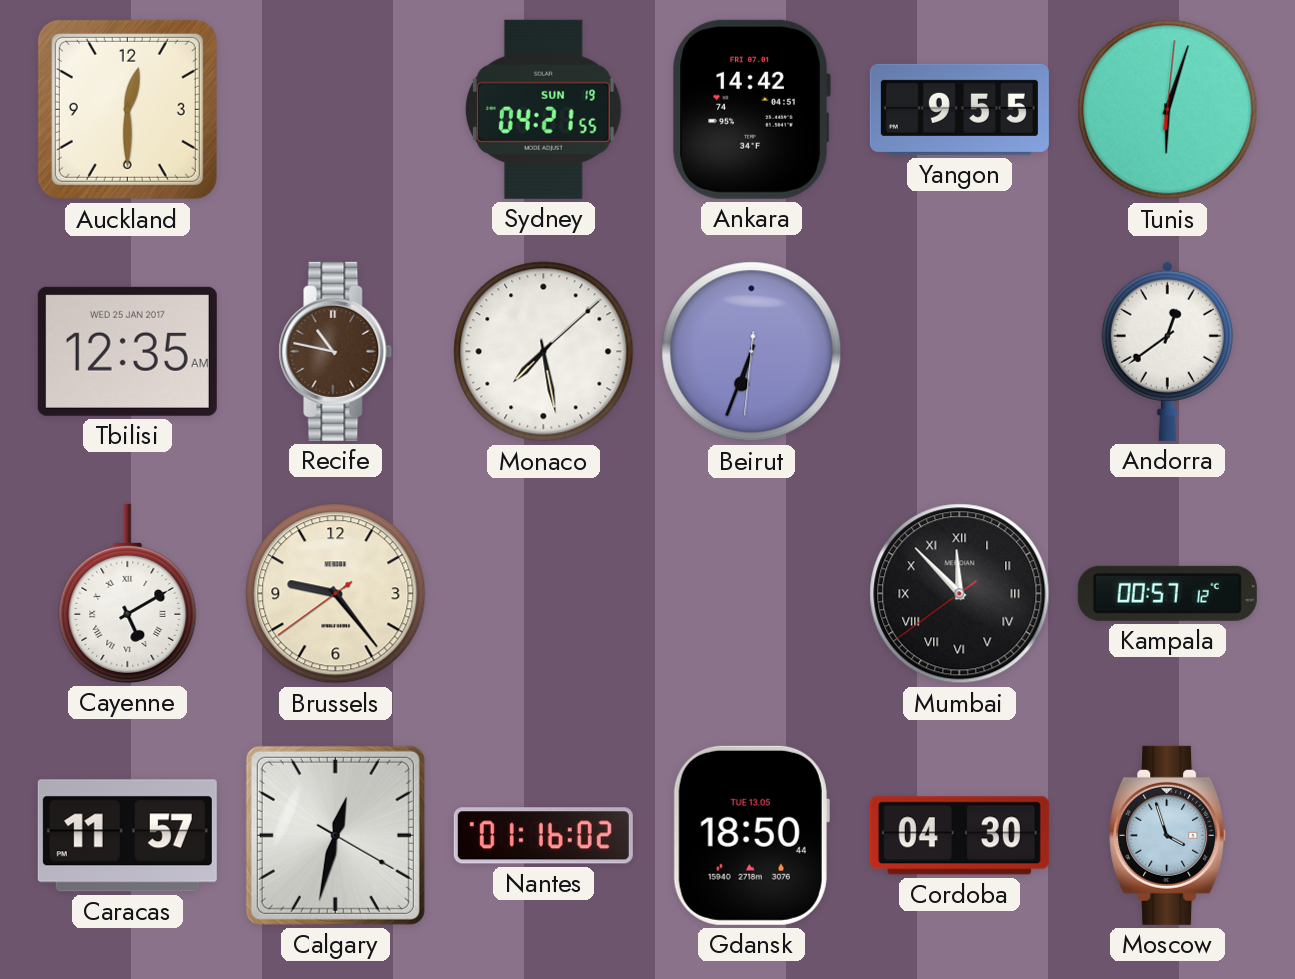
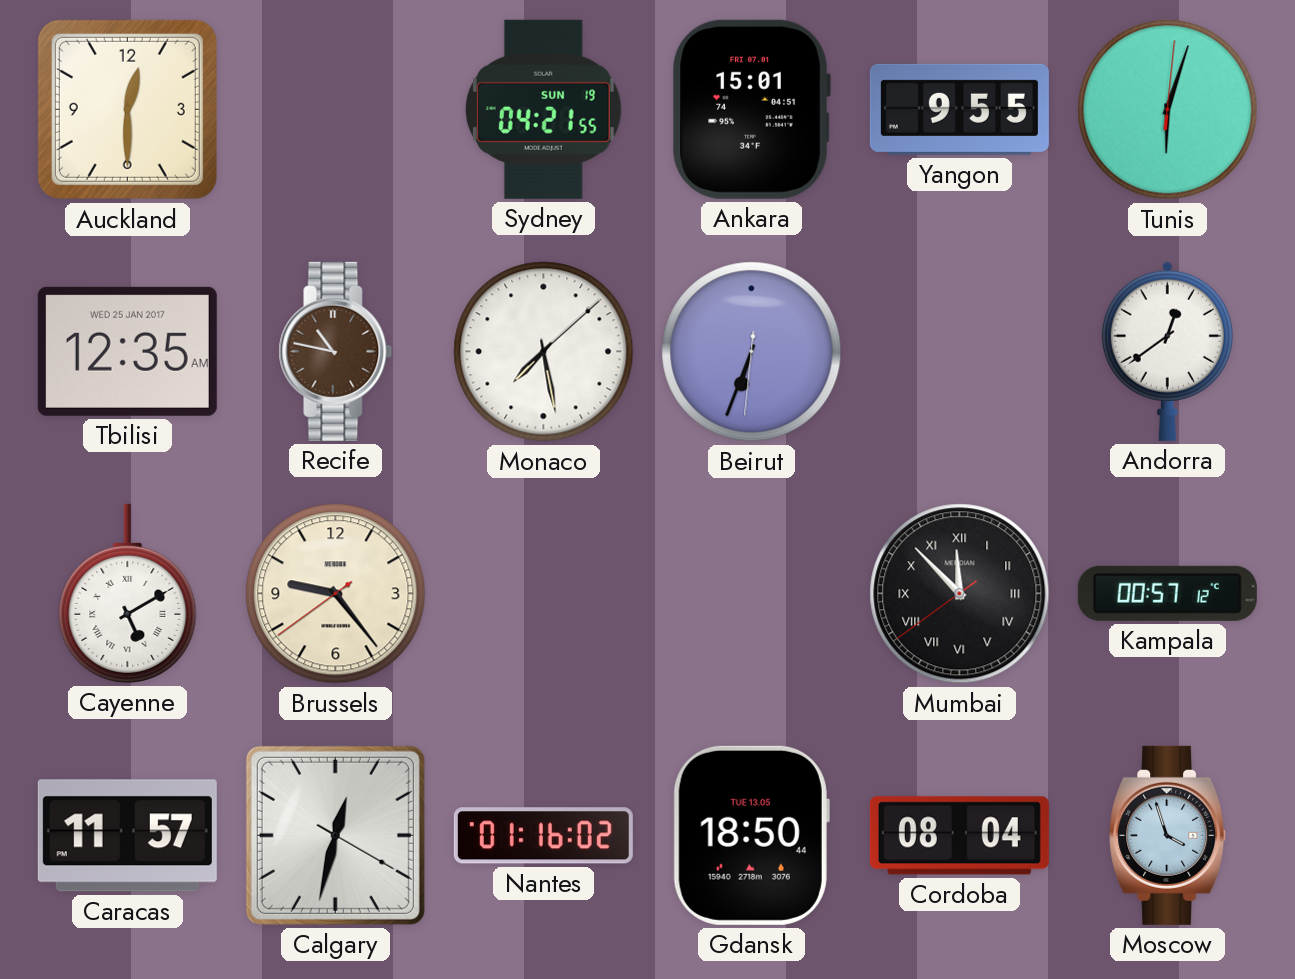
Ankara: 14:42 -> 15:01
Cordoba: 04:30 -> 08:04
